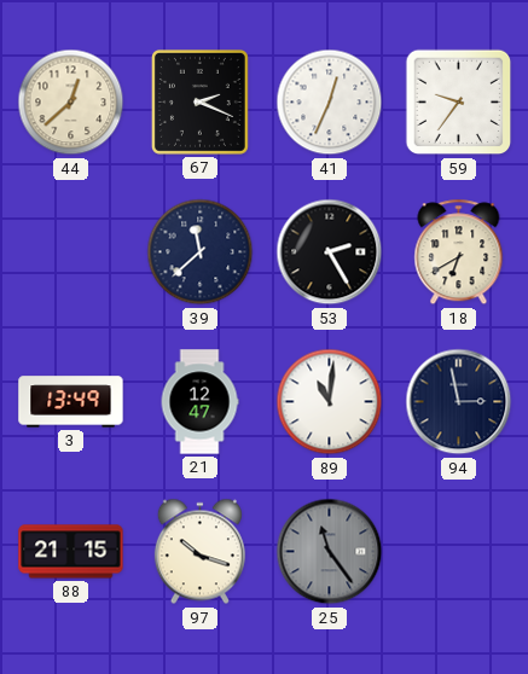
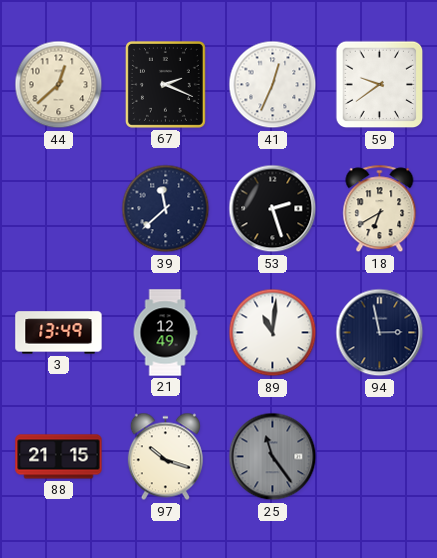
59: 9:36 -> 9:39
53: 2:25 -> 2:27
21: 12:47 -> 12:49
